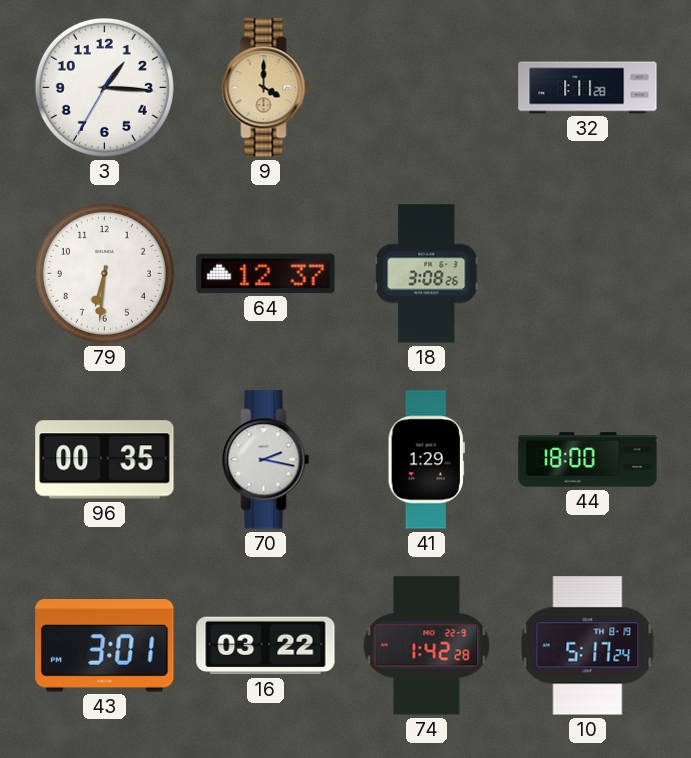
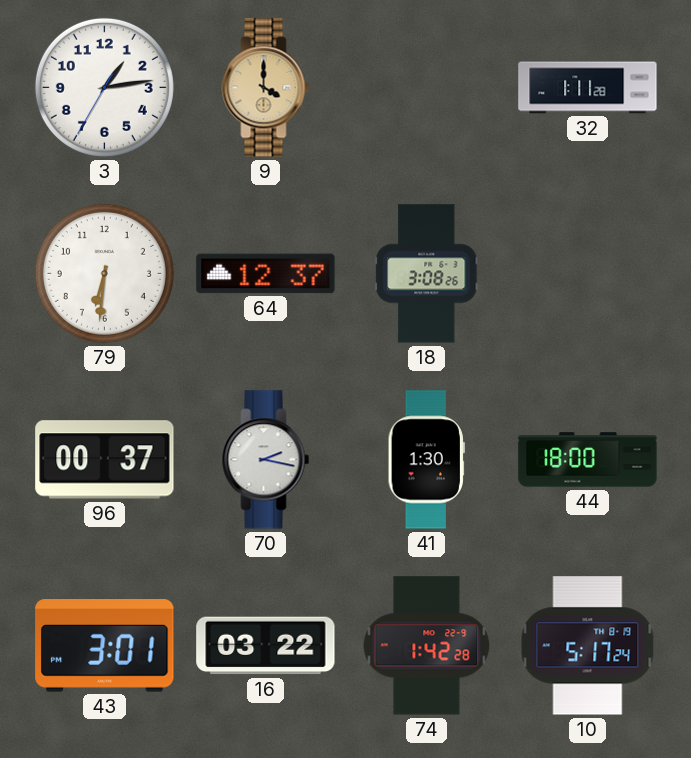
3: 1:15 -> 1:13
96: 00:35 -> 00:37
41: 1:29 -> 1:30
